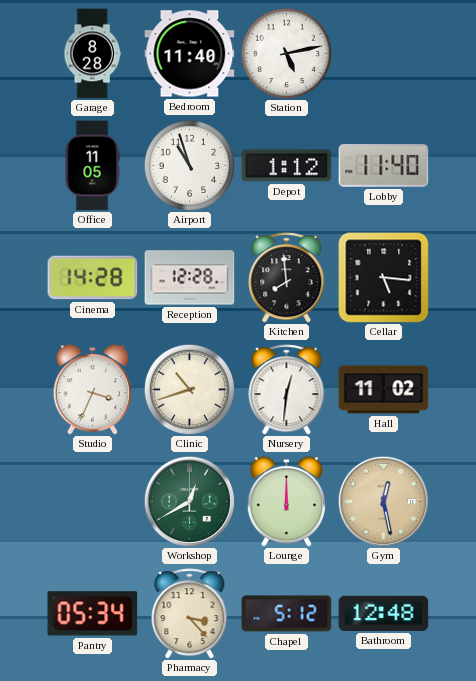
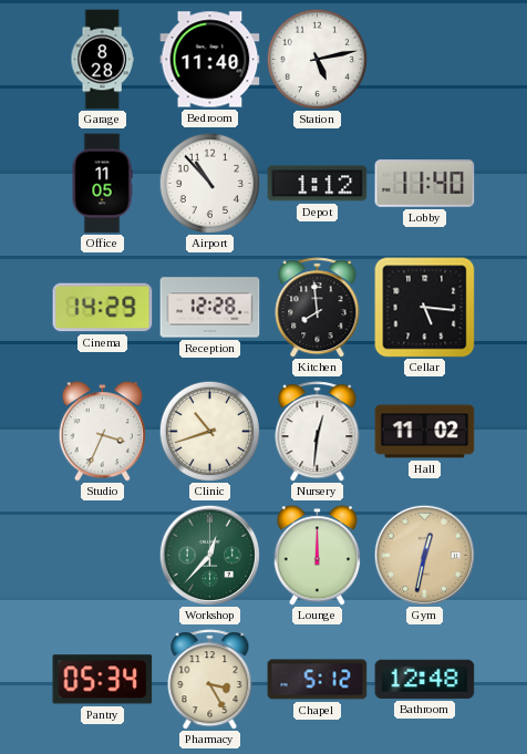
Airport: 10:57 -> 10:53
Cinema: 14:28 -> 14:29
Workshop: 12:40 -> 12:37
Gym: 12:28 -> 12:32
Pharmacy: 3:23 -> 3:25
